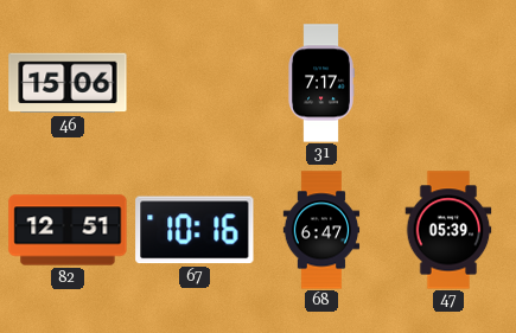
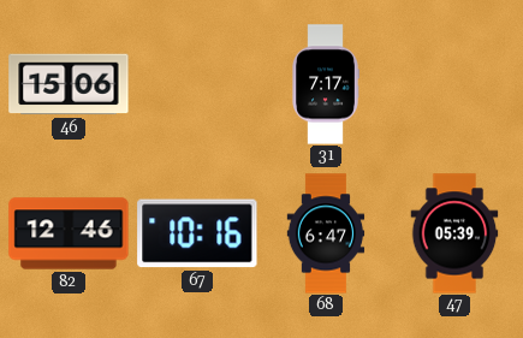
82: 12:51 -> 12:46
